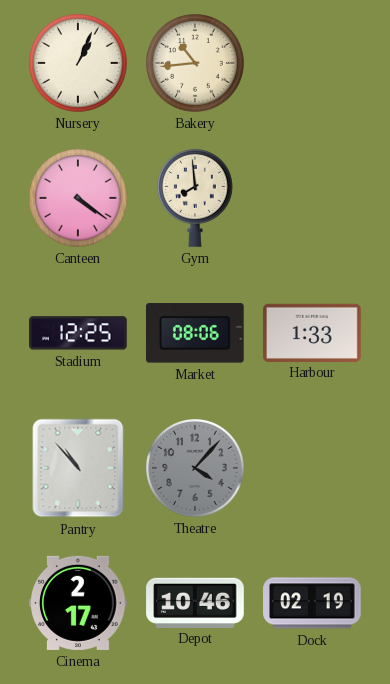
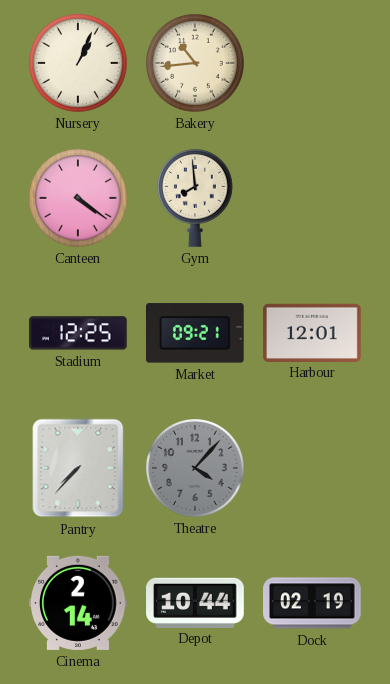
Market: 08:06 -> 09:21
Harbour: 1:33 -> 12:01
Pantry: 10:53 -> 7:37
Cinema: 2:17 -> 2:14
Depot: 10:46 -> 10:44
